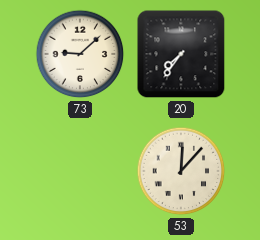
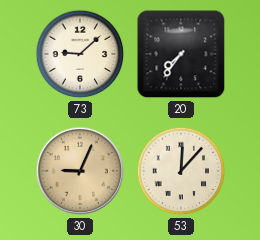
30: none -> 9:04
